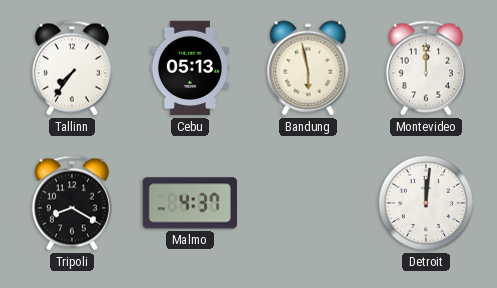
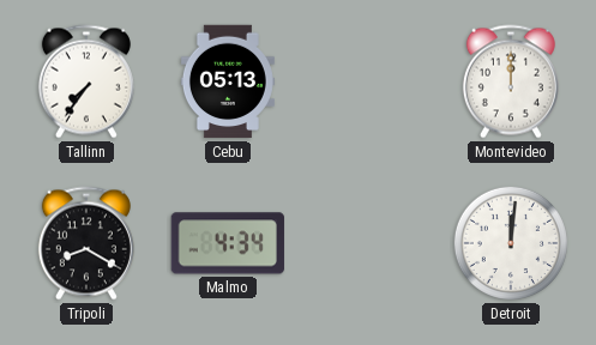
Bandung: 5:58 -> none
Malmo: 4:37 -> 4:34
